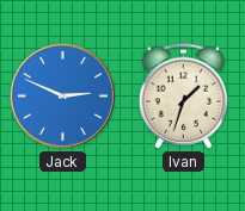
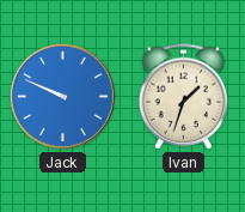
Jack: 2:49 -> 9:49
